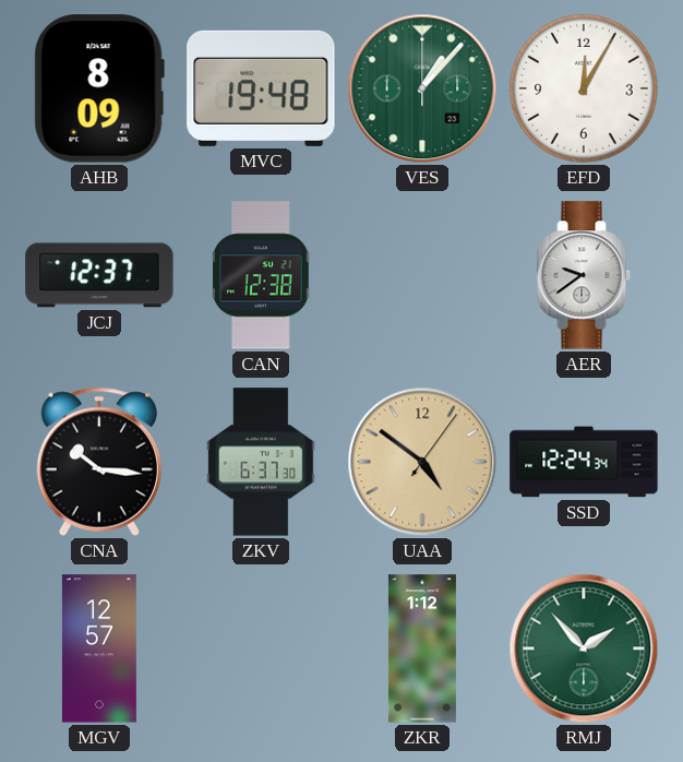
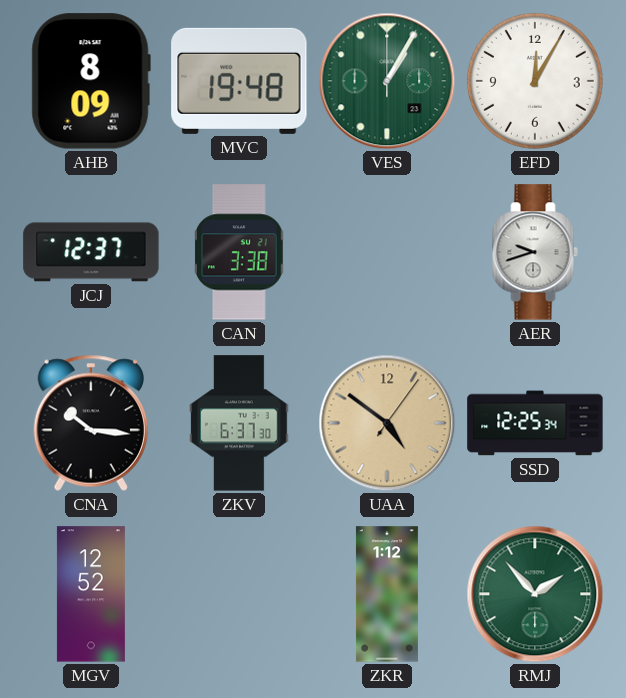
VES: 1:07 -> 1:05
CAN: 12:38 -> 3:38
AER: 9:39 -> 9:42
SSD: 12:24 -> 12:25
MGV: 12:57 -> 12:52
